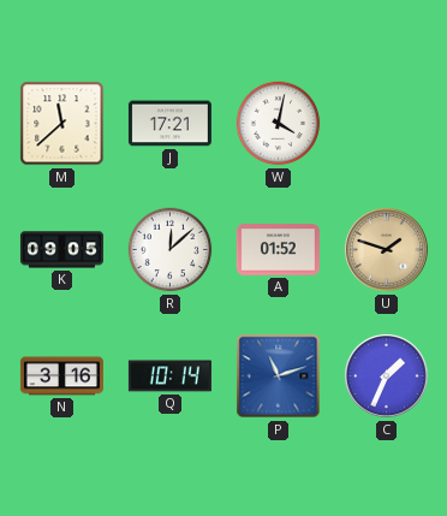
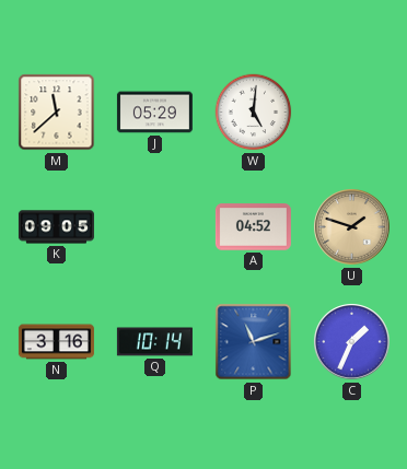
J: 17:21 -> 05:29
W: 4:02 -> 5:01
R: 12:08 -> none
A: 01:52 -> 04:52
